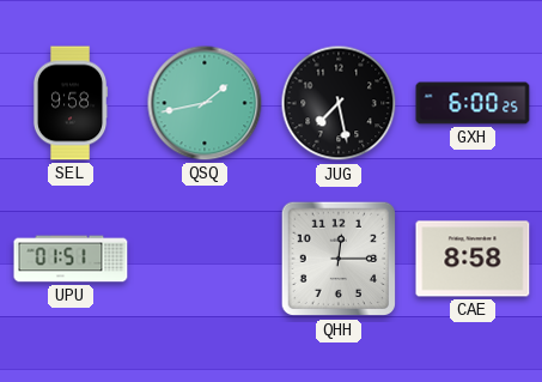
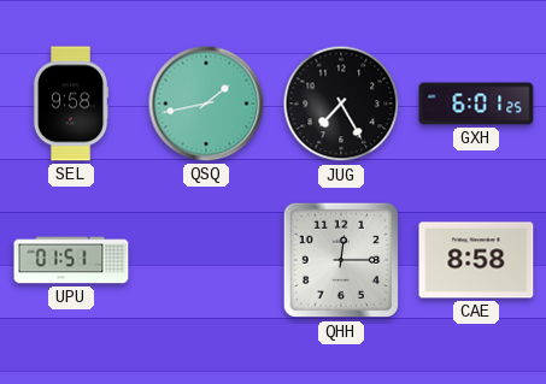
JUG: 7:28 -> 7:25
GXH: 6:00 -> 6:01
